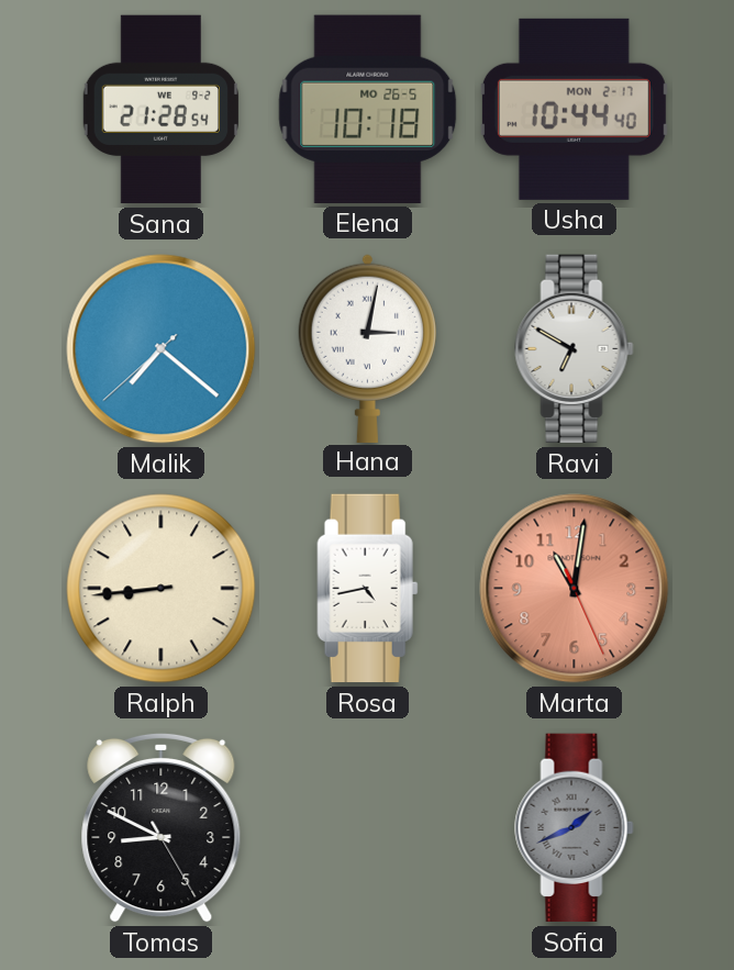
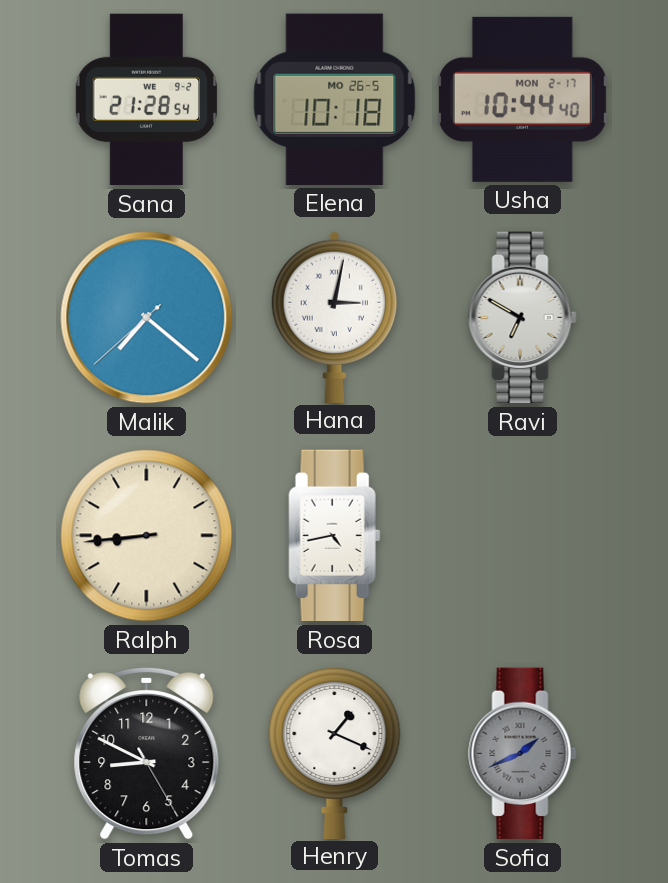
Marta: 11:01 -> none
Henry: none -> 1:19
